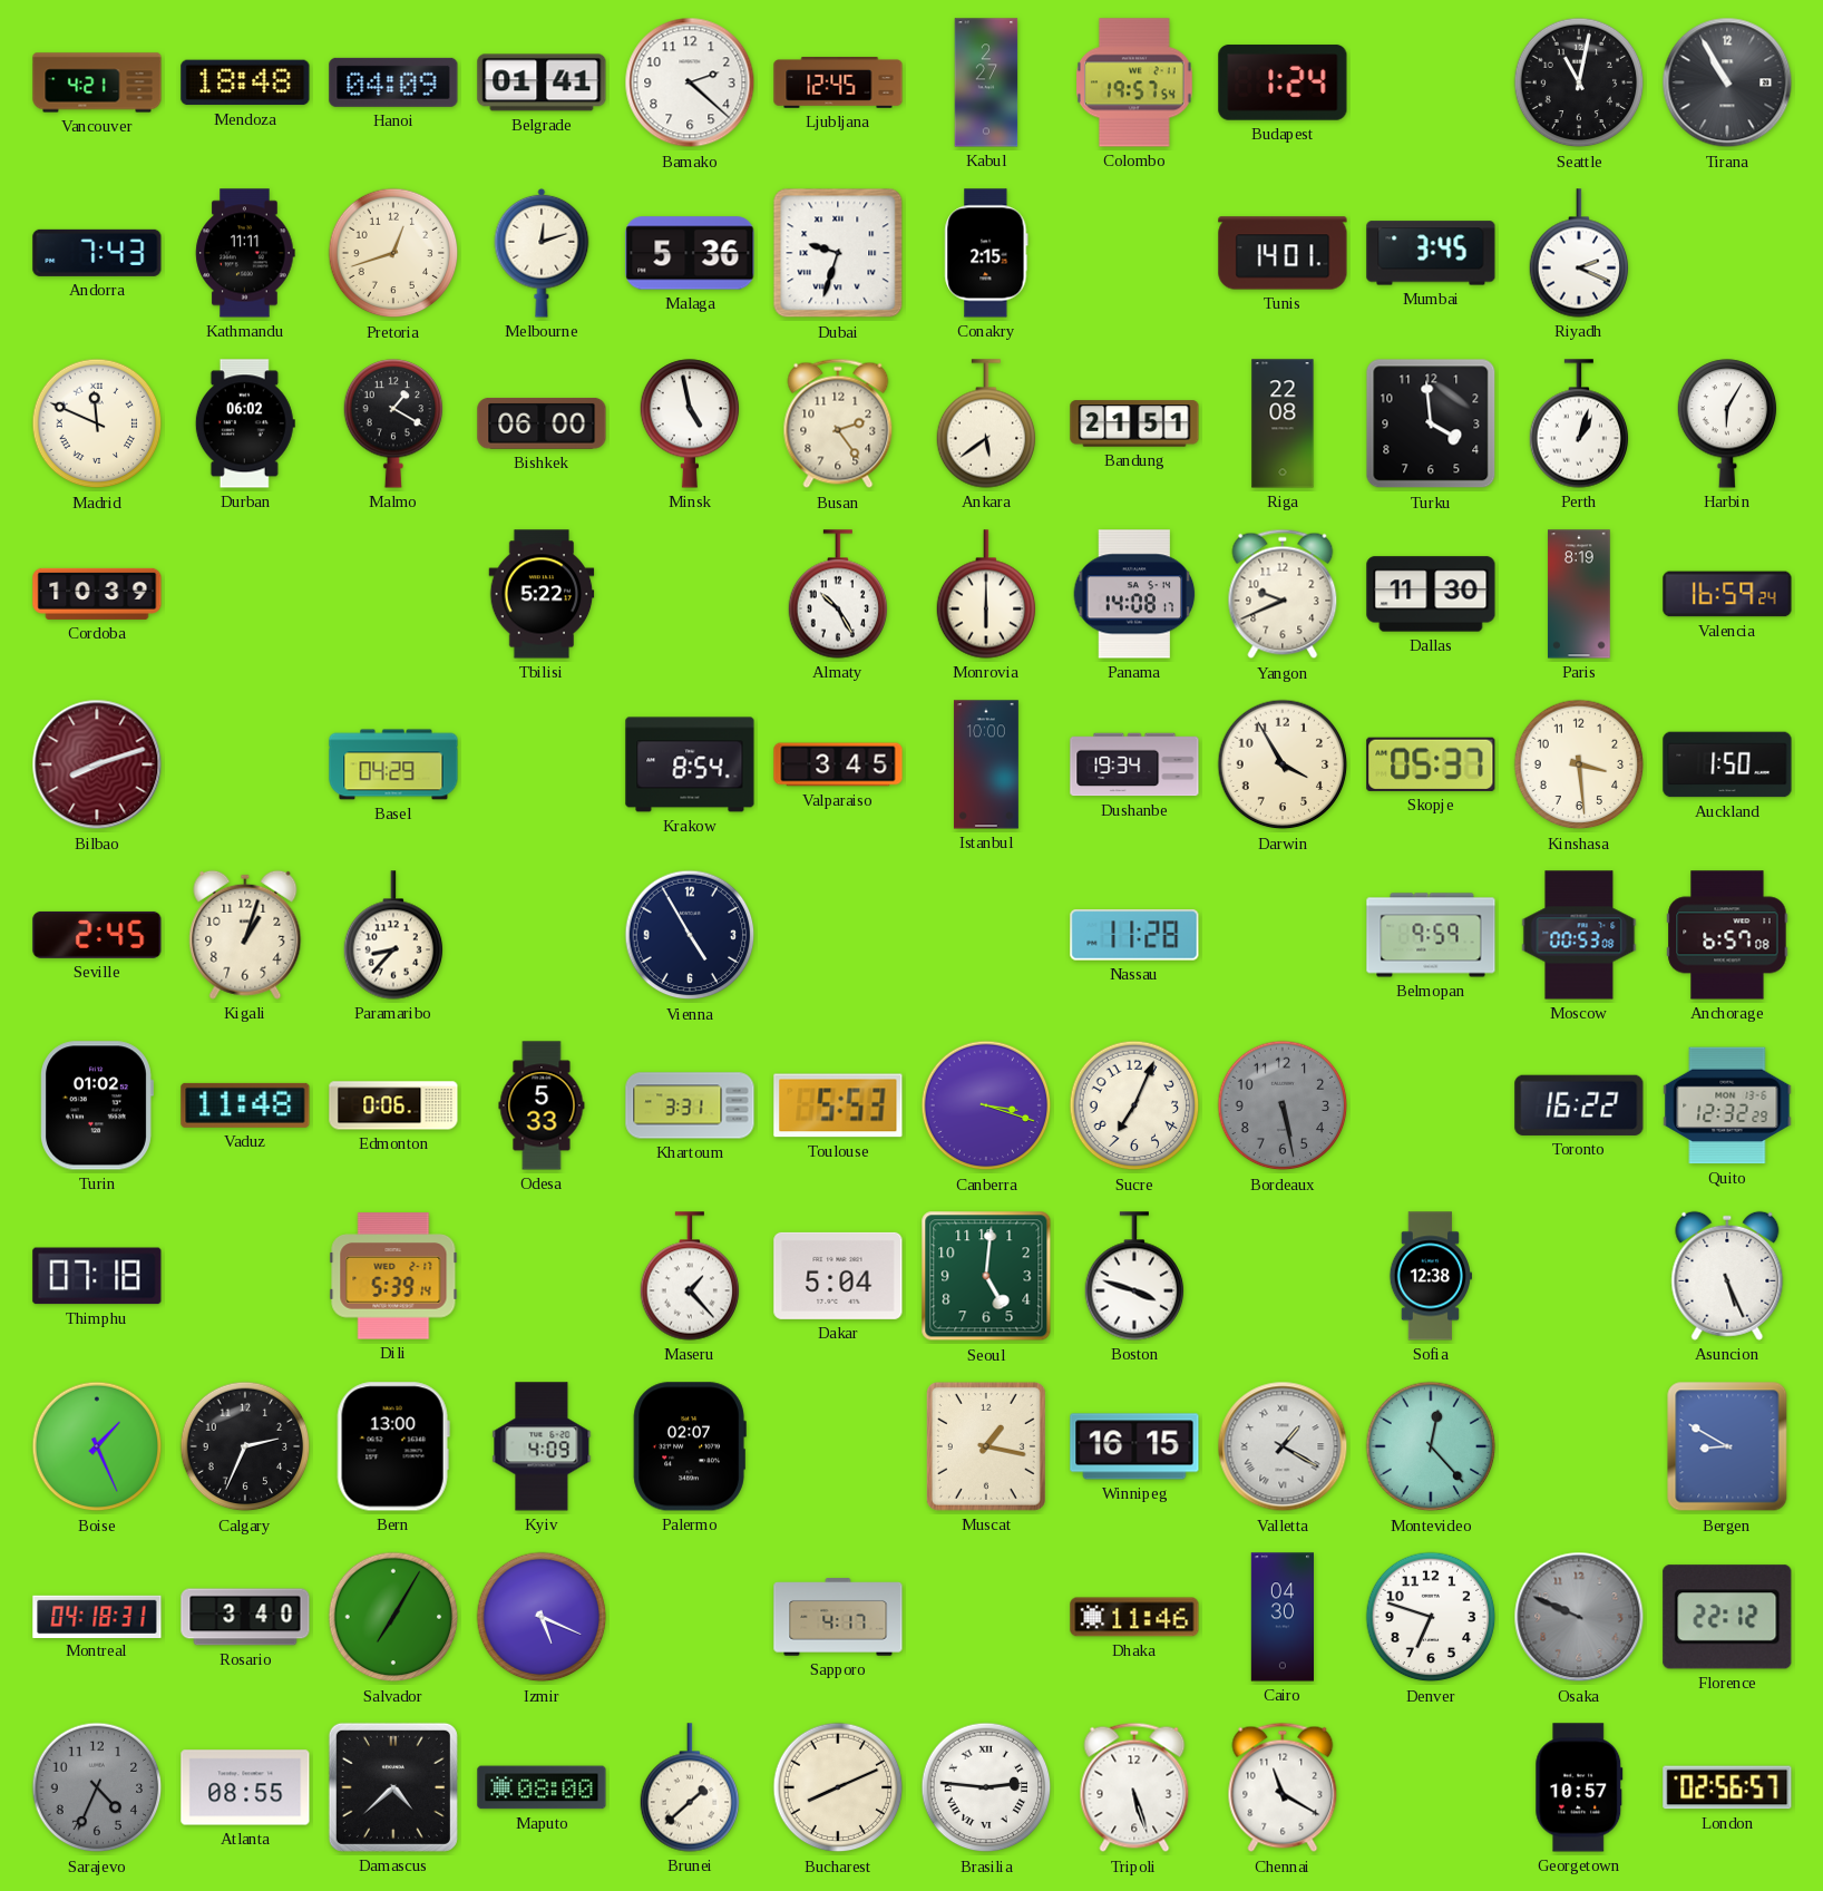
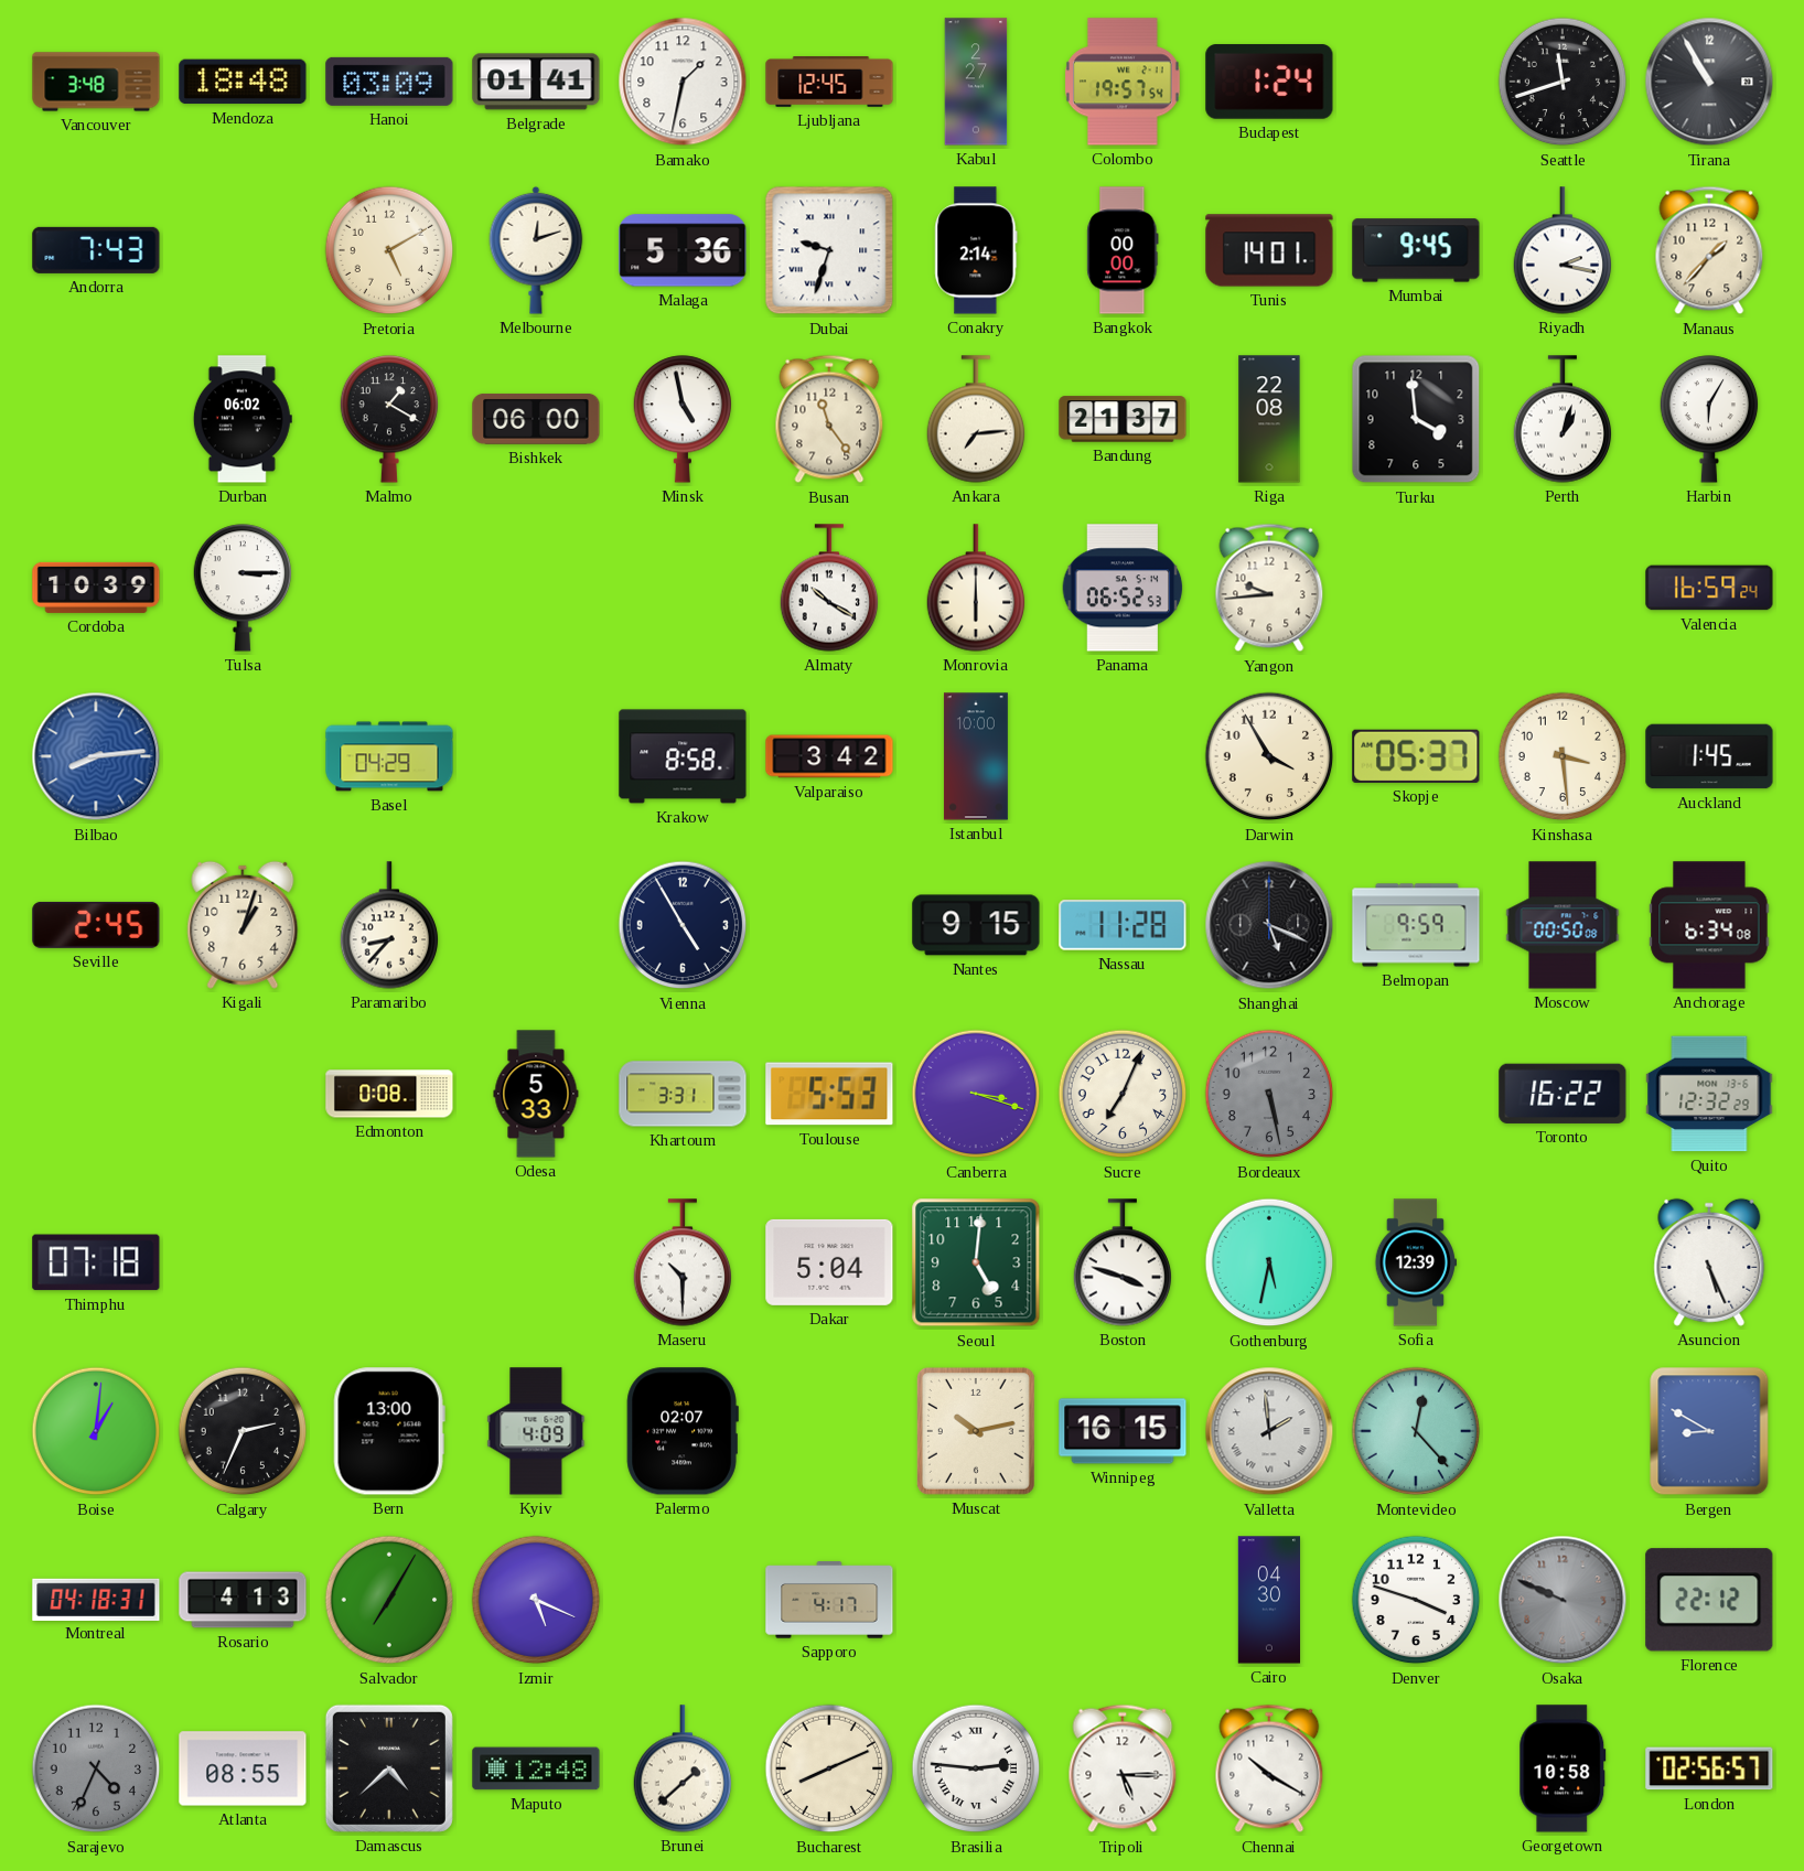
Vancouver: 4:21 -> 3:48
Hanoi: 04:09 -> 03:09
Bamako: 2:22 -> 1:32
Seattle: 11:02 -> 11:42
Kathmandu: 11:11 -> none
Pretoria: 12:42 -> 5:10
Conakry: 2:15 -> 2:14
Bangkok: none -> 00:00
Mumbai: 3:45 -> 9:45
Riyadh: 2:19 -> 2:17
Manaus: none -> 1:37
Madrid: 11:49 -> none
Busan: 2:24 -> 11:24
Ankara: 5:39 -> 7:14
Bandung: 21:51 -> 21:37
Tulsa: none -> 3:15
Tbilisi: 5:22 -> none
Almaty: 10:25 -> 10:20
Panama: 14:08 -> 06:52
Yangon: 9:41 -> 9:44
Dallas: 11:30 -> none
Paris: 8:19 -> none
Bilbao: 8:12 -> 8:14
Bilbao dial: burgundy -> blue
Krakow: 8:54 -> 8:58
Valparaiso: 3:45 -> 3:42
Dushanbe: 19:34 -> none
Auckland: 1:50 -> 1:45
Nantes: none -> 9:15
Shanghai: none -> 5:19
Moscow: 00:53 -> 00:50
Anchorage: 6:57 -> 6:34
Turin: 01:02 -> none
Vaduz: 11:48 -> none
Edmonton: 0:06 -> 0:08
Dili: 5:39 -> none
Maseru: 1:23 -> 10:30
Gothenburg: none -> 5:32
Sofia: 12:38 -> 12:39
Boise: 1:26 -> 1:01
Muscat: 1:17 -> 10:13
Valletta: 1:20 -> 1:59
Rosario: 3:40 -> 4:13
Dhaka: 11:46 -> none
Denver: 6:48 -> 3:48
Maputo: 08:00 -> 12:48
Tripoli: 5:27 -> 5:15
Chennai: 11:20 -> 10:20
Georgetown: 10:57 -> 10:58
